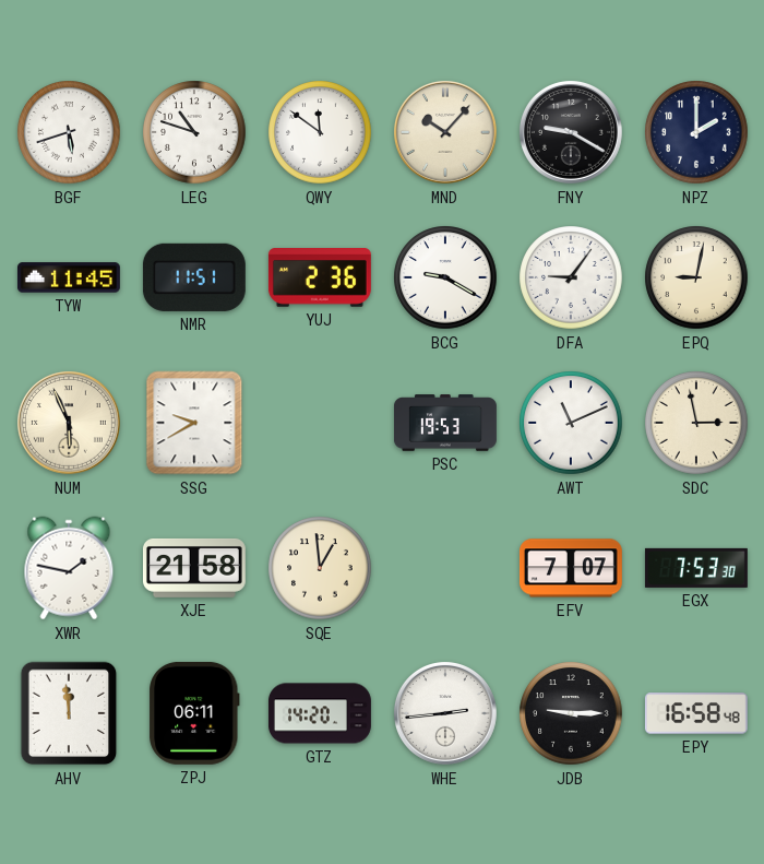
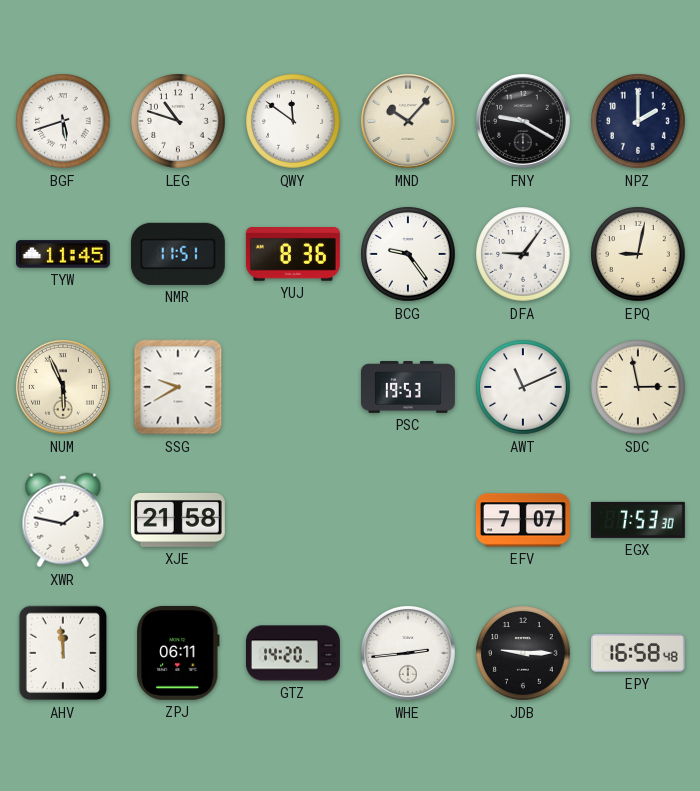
YUJ: 2:36 -> 8:36
BCG: 9:20 -> 9:24
SQE: 12:59 -> none
